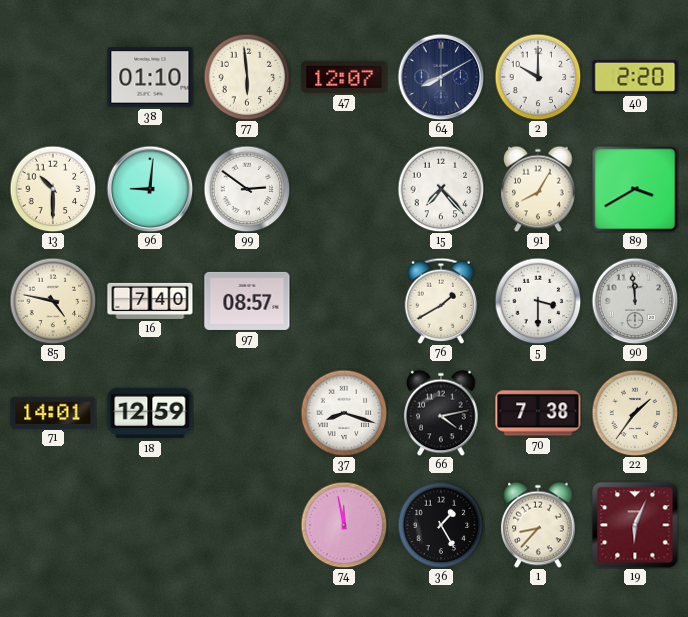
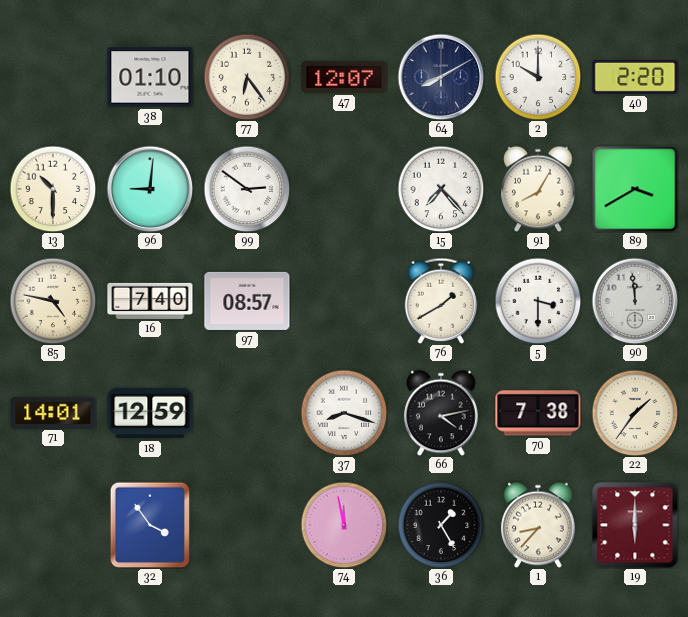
77: 5:59 -> 6:24
32: none -> 3:54
19: 6:04 -> 6:00
